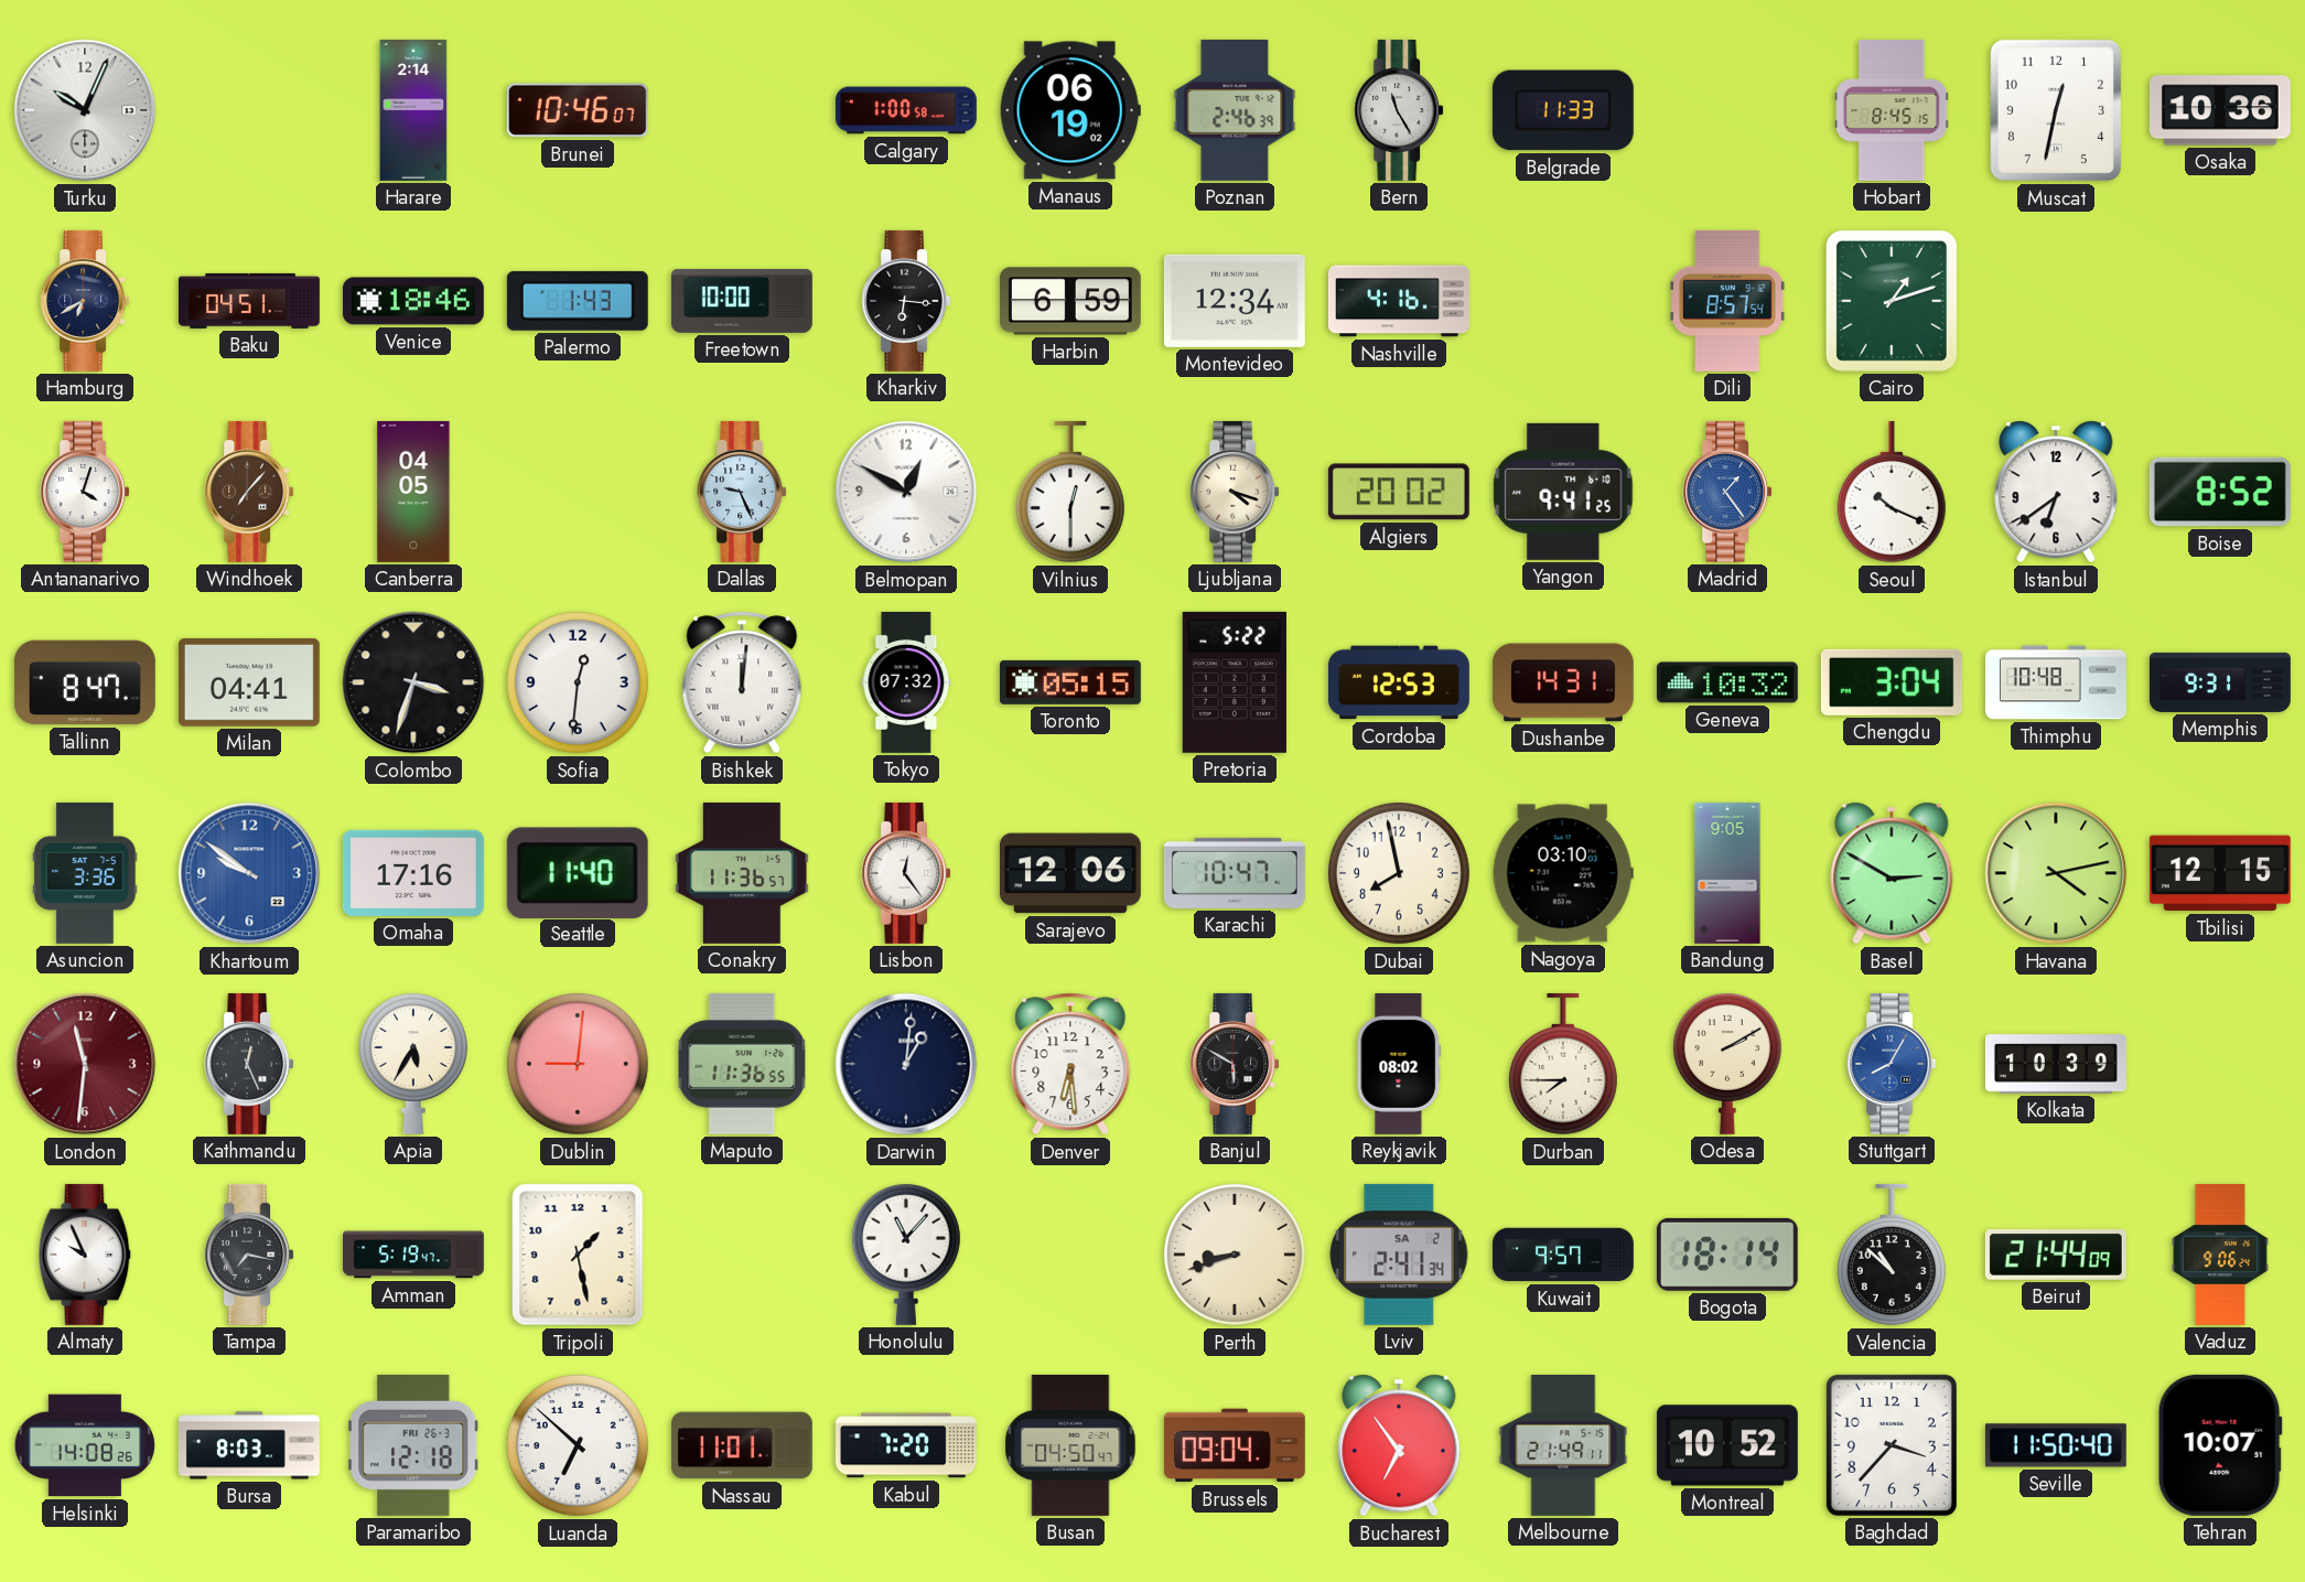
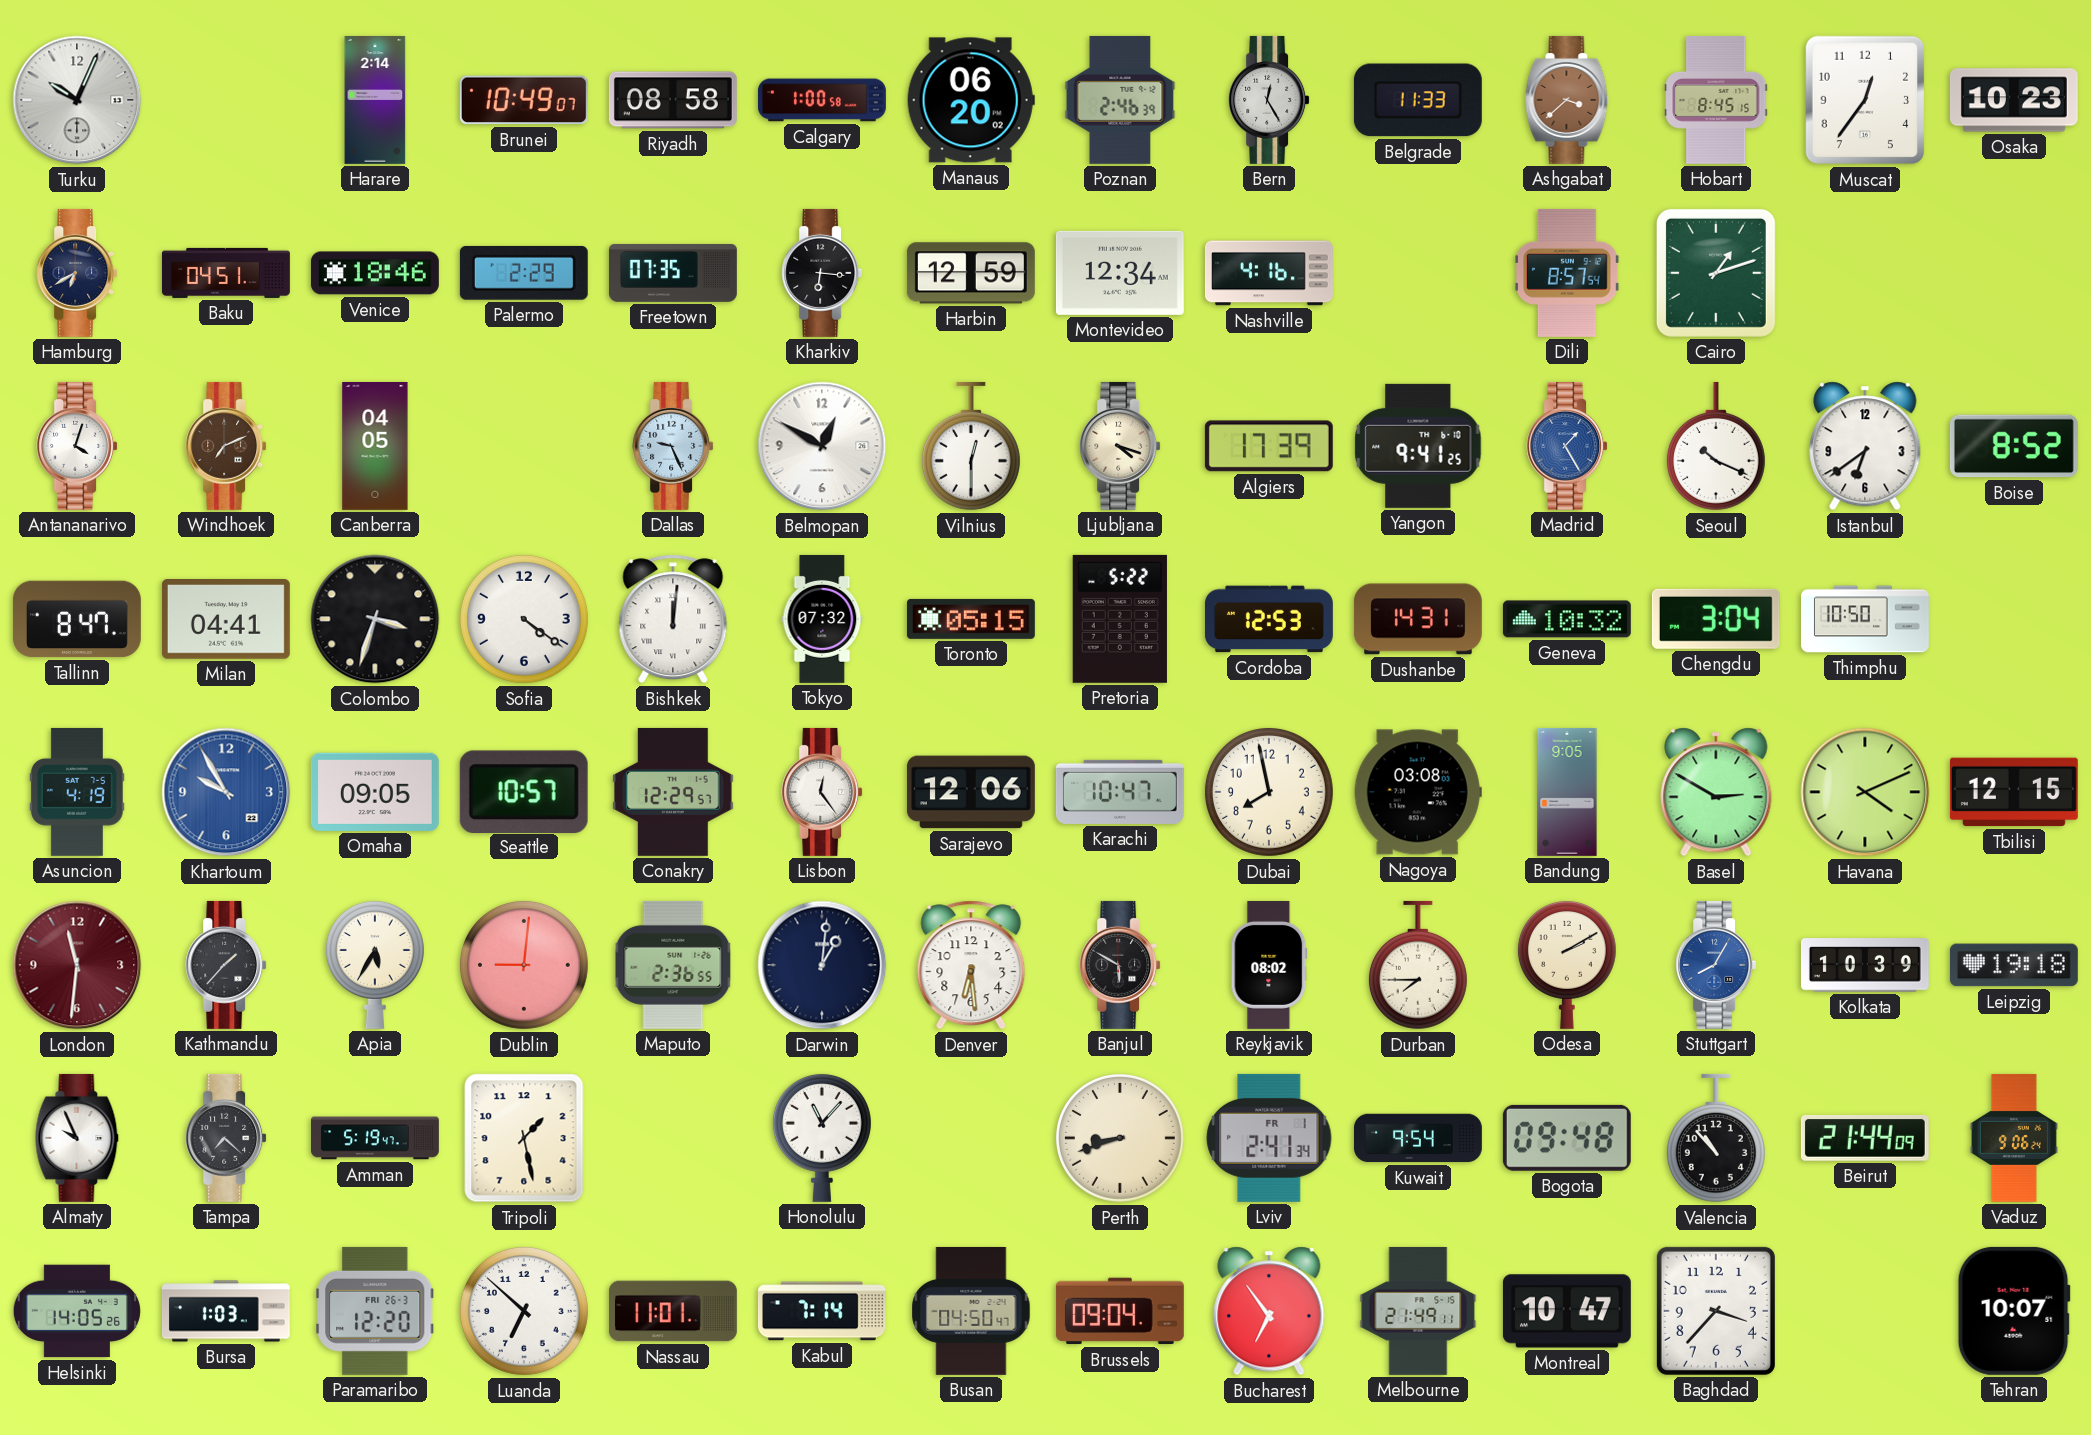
Brunei: 10:46 -> 10:49
Riyadh: none -> 08:58
Manaus: 06:19 -> 06:20
Bern: 11:25 -> 12:25
Ashgabat: none -> 3:38
Muscat: 12:32 -> 12:36
Osaka: 10:36 -> 10:23
Palermo: 1:43 -> 2:29
Freetown: 10:00 -> 07:35
Harbin: 6:59 -> 12:59
Windhoek: 7:07 -> 7:11
Algiers: 20:02 -> 17:39
Madrid: 1:24 -> 1:25
Sofia: 12:31 -> 4:21
Thimphu: 10:48 -> 10:50
Memphis: 9:31 -> none
Asuncion: 3:36 -> 4:19
Khartoum: 9:51 -> 9:55
Omaha: 17:16 -> 09:05
Seattle: 11:40 -> 10:57
Conakry: 11:36 -> 12:29
Nagoya: 03:10 -> 03:08
Havana: 4:13 -> 4:11
Kathmandu: 12:26 -> 1:37
Maputo: 11:36 -> 2:36
Leipzig: none -> 19:18
Tampa: 7:17 -> 7:22
Lviv date: SA 2 -> FR 1
Kuwait: 9:57 -> 9:54
Bogota: 18:14 -> 09:48
Valencia: 10:52 -> 10:53
Helsinki: 14:08 -> 14:05
Bursa: 8:03 -> 1:03
Paramaribo: 12:18 -> 12:20
Kabul: 7:20 -> 7:14
Montreal: 10:52 -> 10:47
Seville: 11:50 -> none
